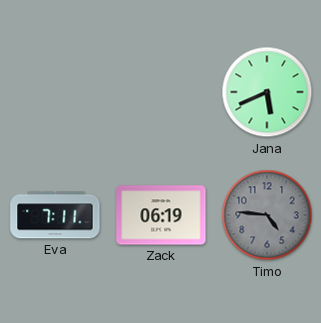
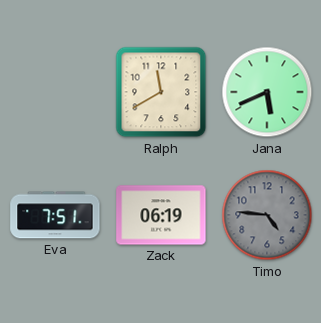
Ralph: none -> 11:40
Eva: 7:11 -> 7:51
